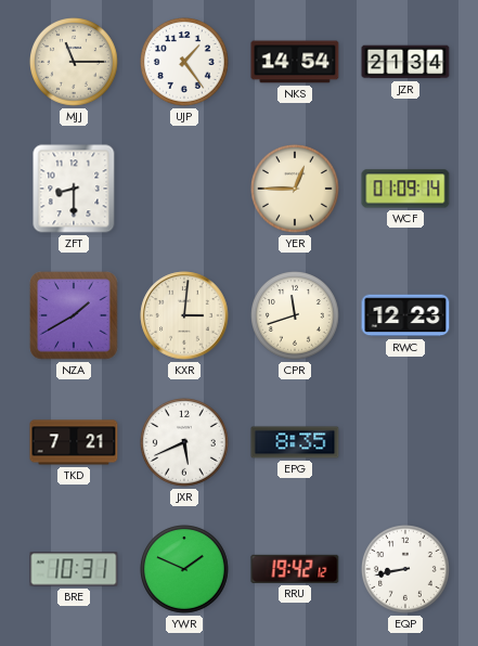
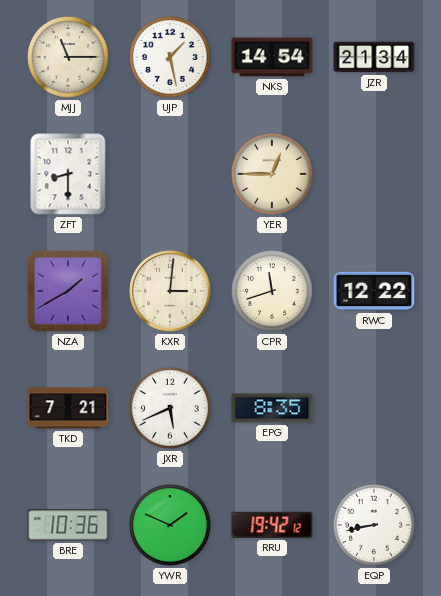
UJP: 1:24 -> 1:28
WCF: 01:09 -> none
RWC: 12:23 -> 12:22
BRE: 10:31 -> 10:36
